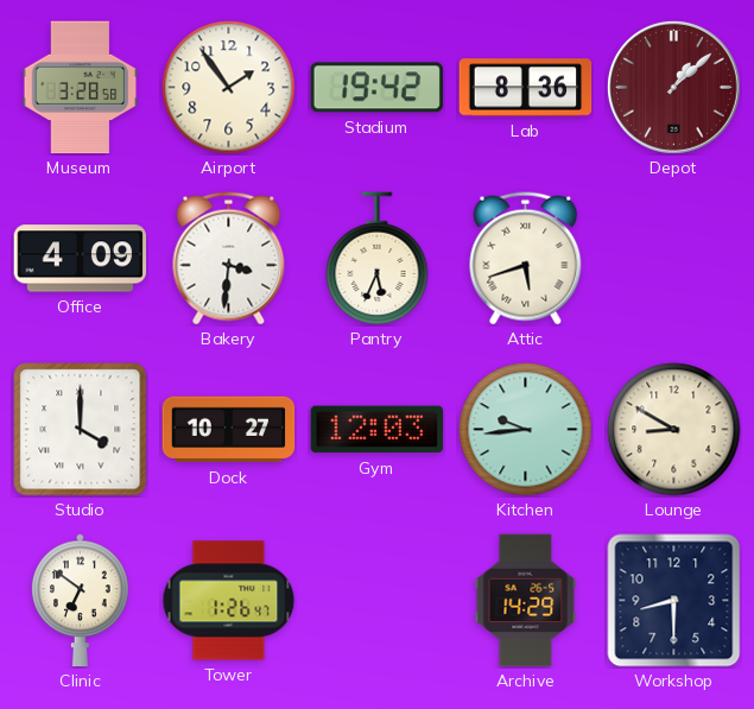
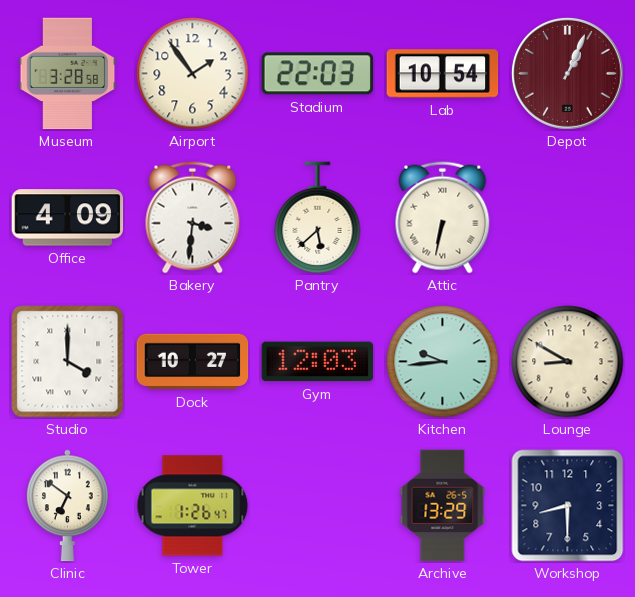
Stadium: 19:42 -> 22:03
Lab: 8:36 -> 10:54
Depot: 1:08 -> 1:04
Pantry: 5:34 -> 5:38
Attic: 5:42 -> 6:32
Archive: 14:29 -> 13:29
